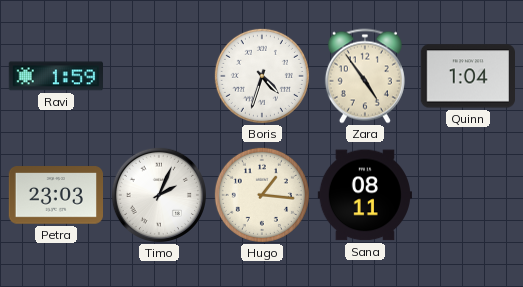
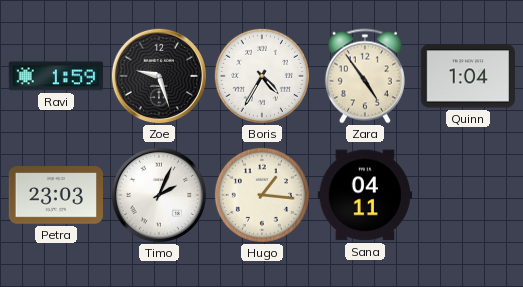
Zoe: none -> 9:27
Boris: 4:33 -> 4:35
Sana: 08:11 -> 04:11
